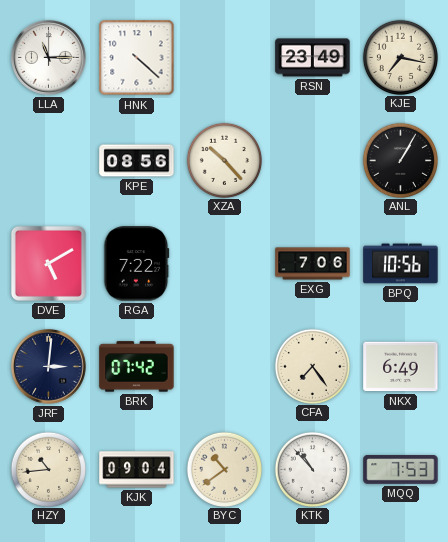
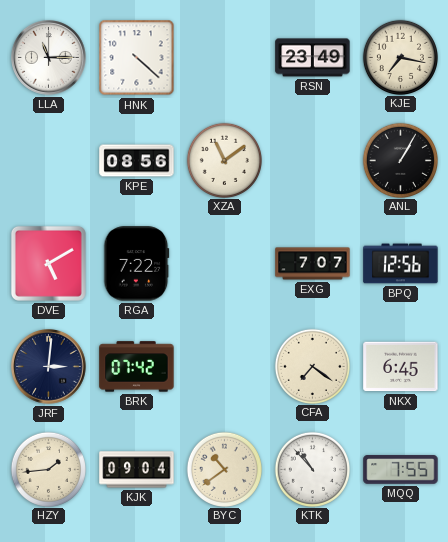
XZA: 10:23 -> 11:09
EXG: 7:06 -> 7:07
BPQ: 10:56 -> 12:56
CFA: 7:24 -> 7:21
NKX: 6:49 -> 6:45
HZY: 10:44 -> 1:44
MQQ: 7:53 -> 7:55
